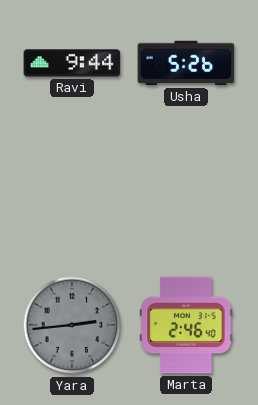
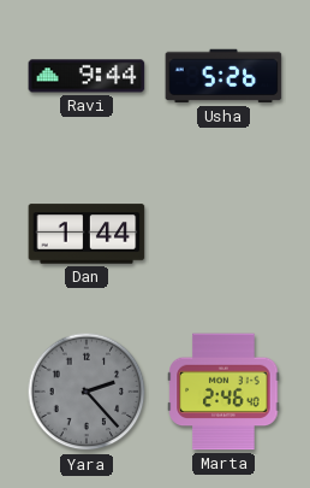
Dan: none -> 1:44
Yara: 2:44 -> 2:23
